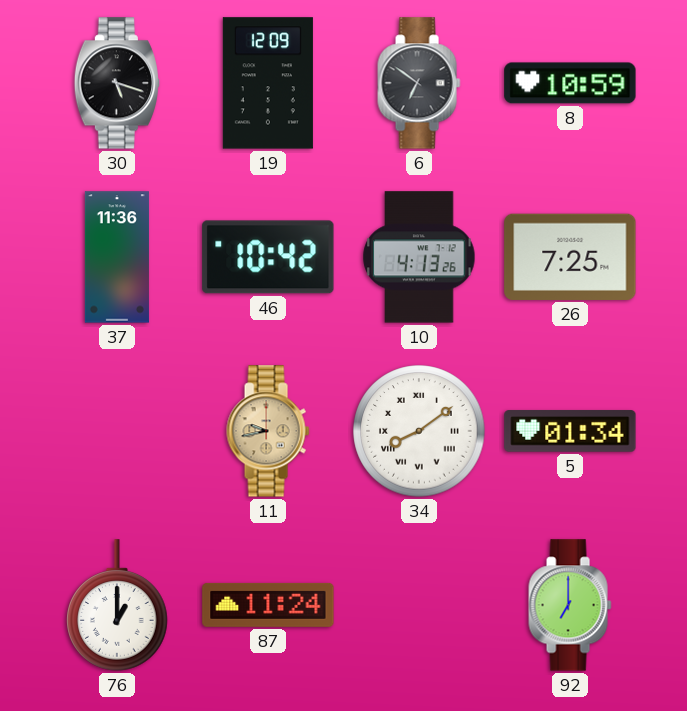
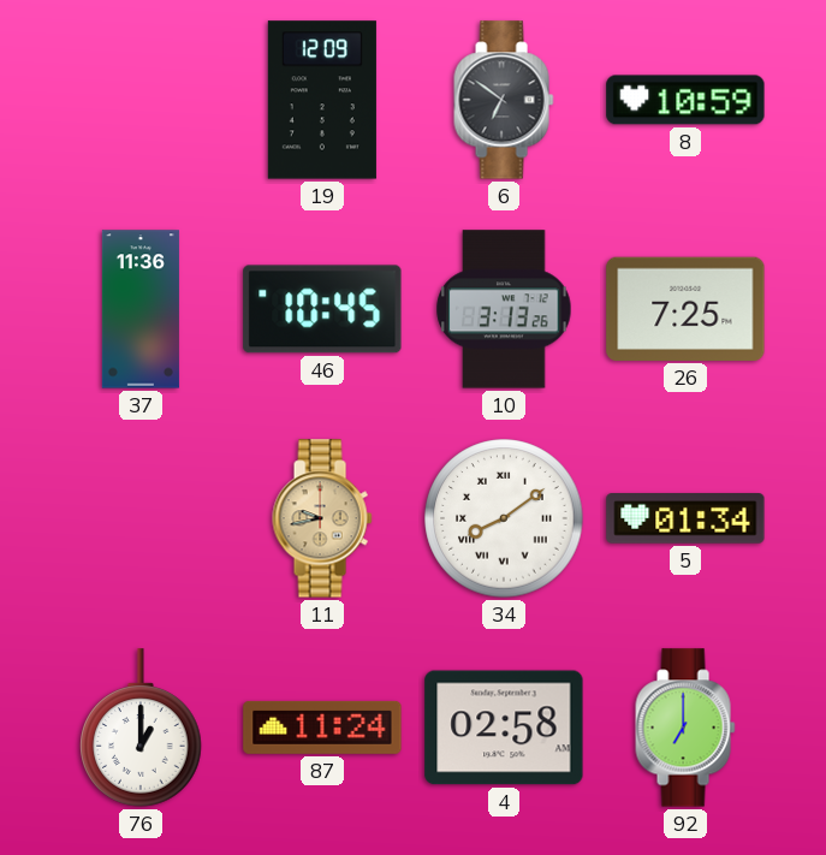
30: 5:18 -> none
46: 10:42 -> 10:45
10: 4:13 -> 3:13
4: none -> 02:58
